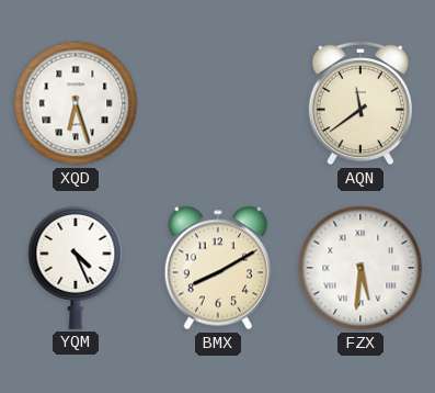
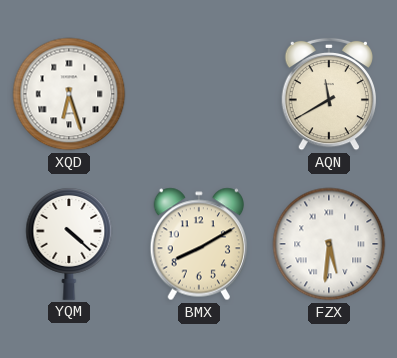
AQN: 11:39 -> 11:40
YQM: 4:26 -> 4:22
